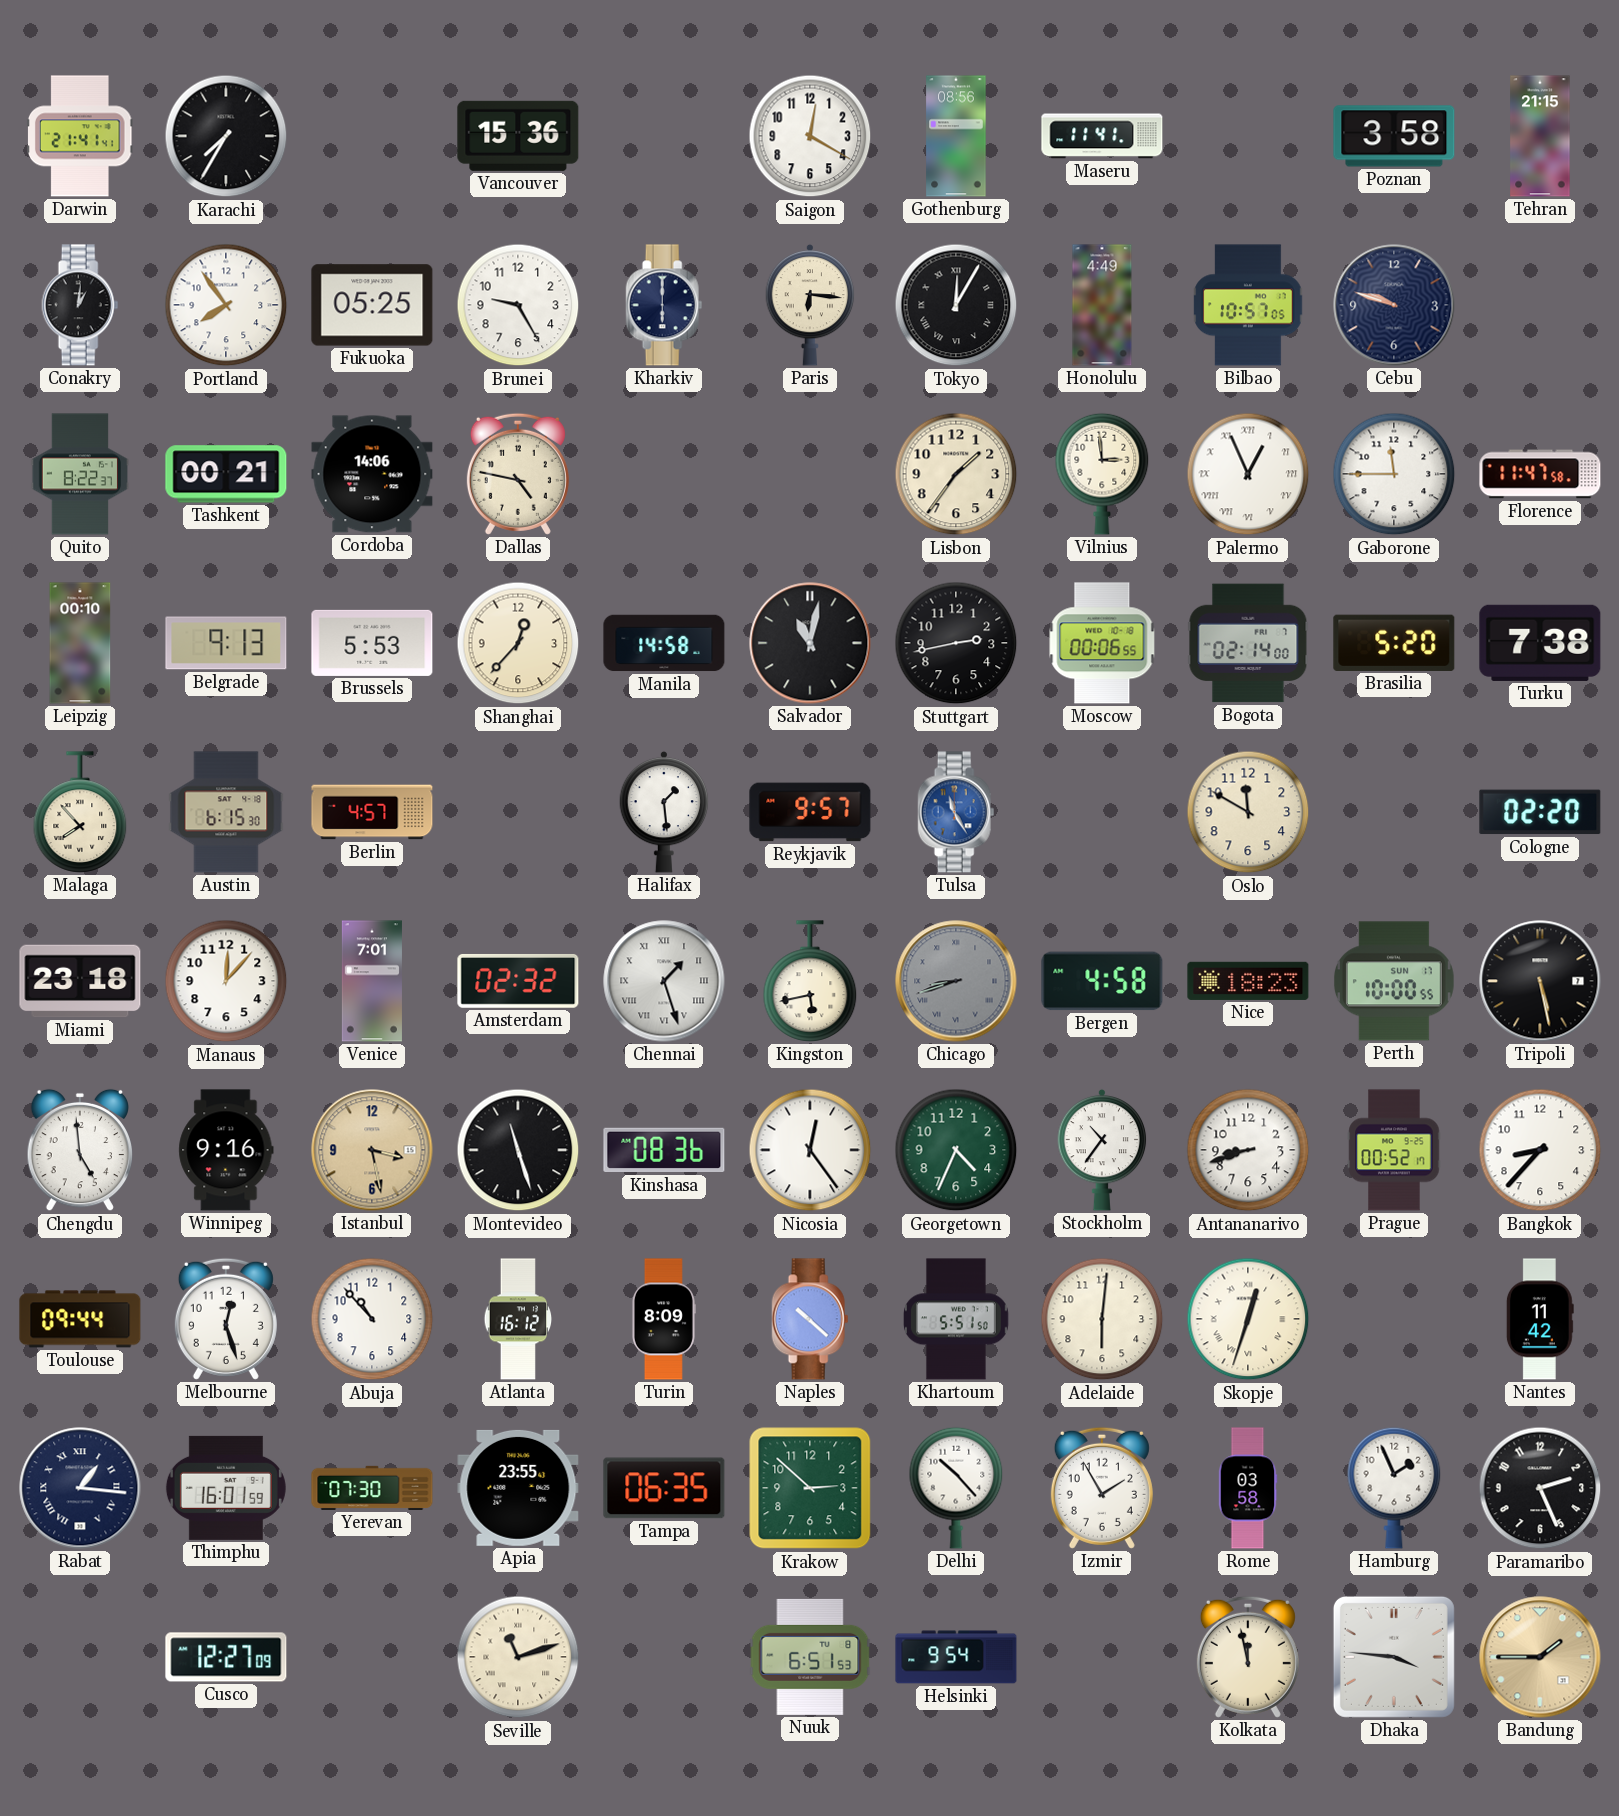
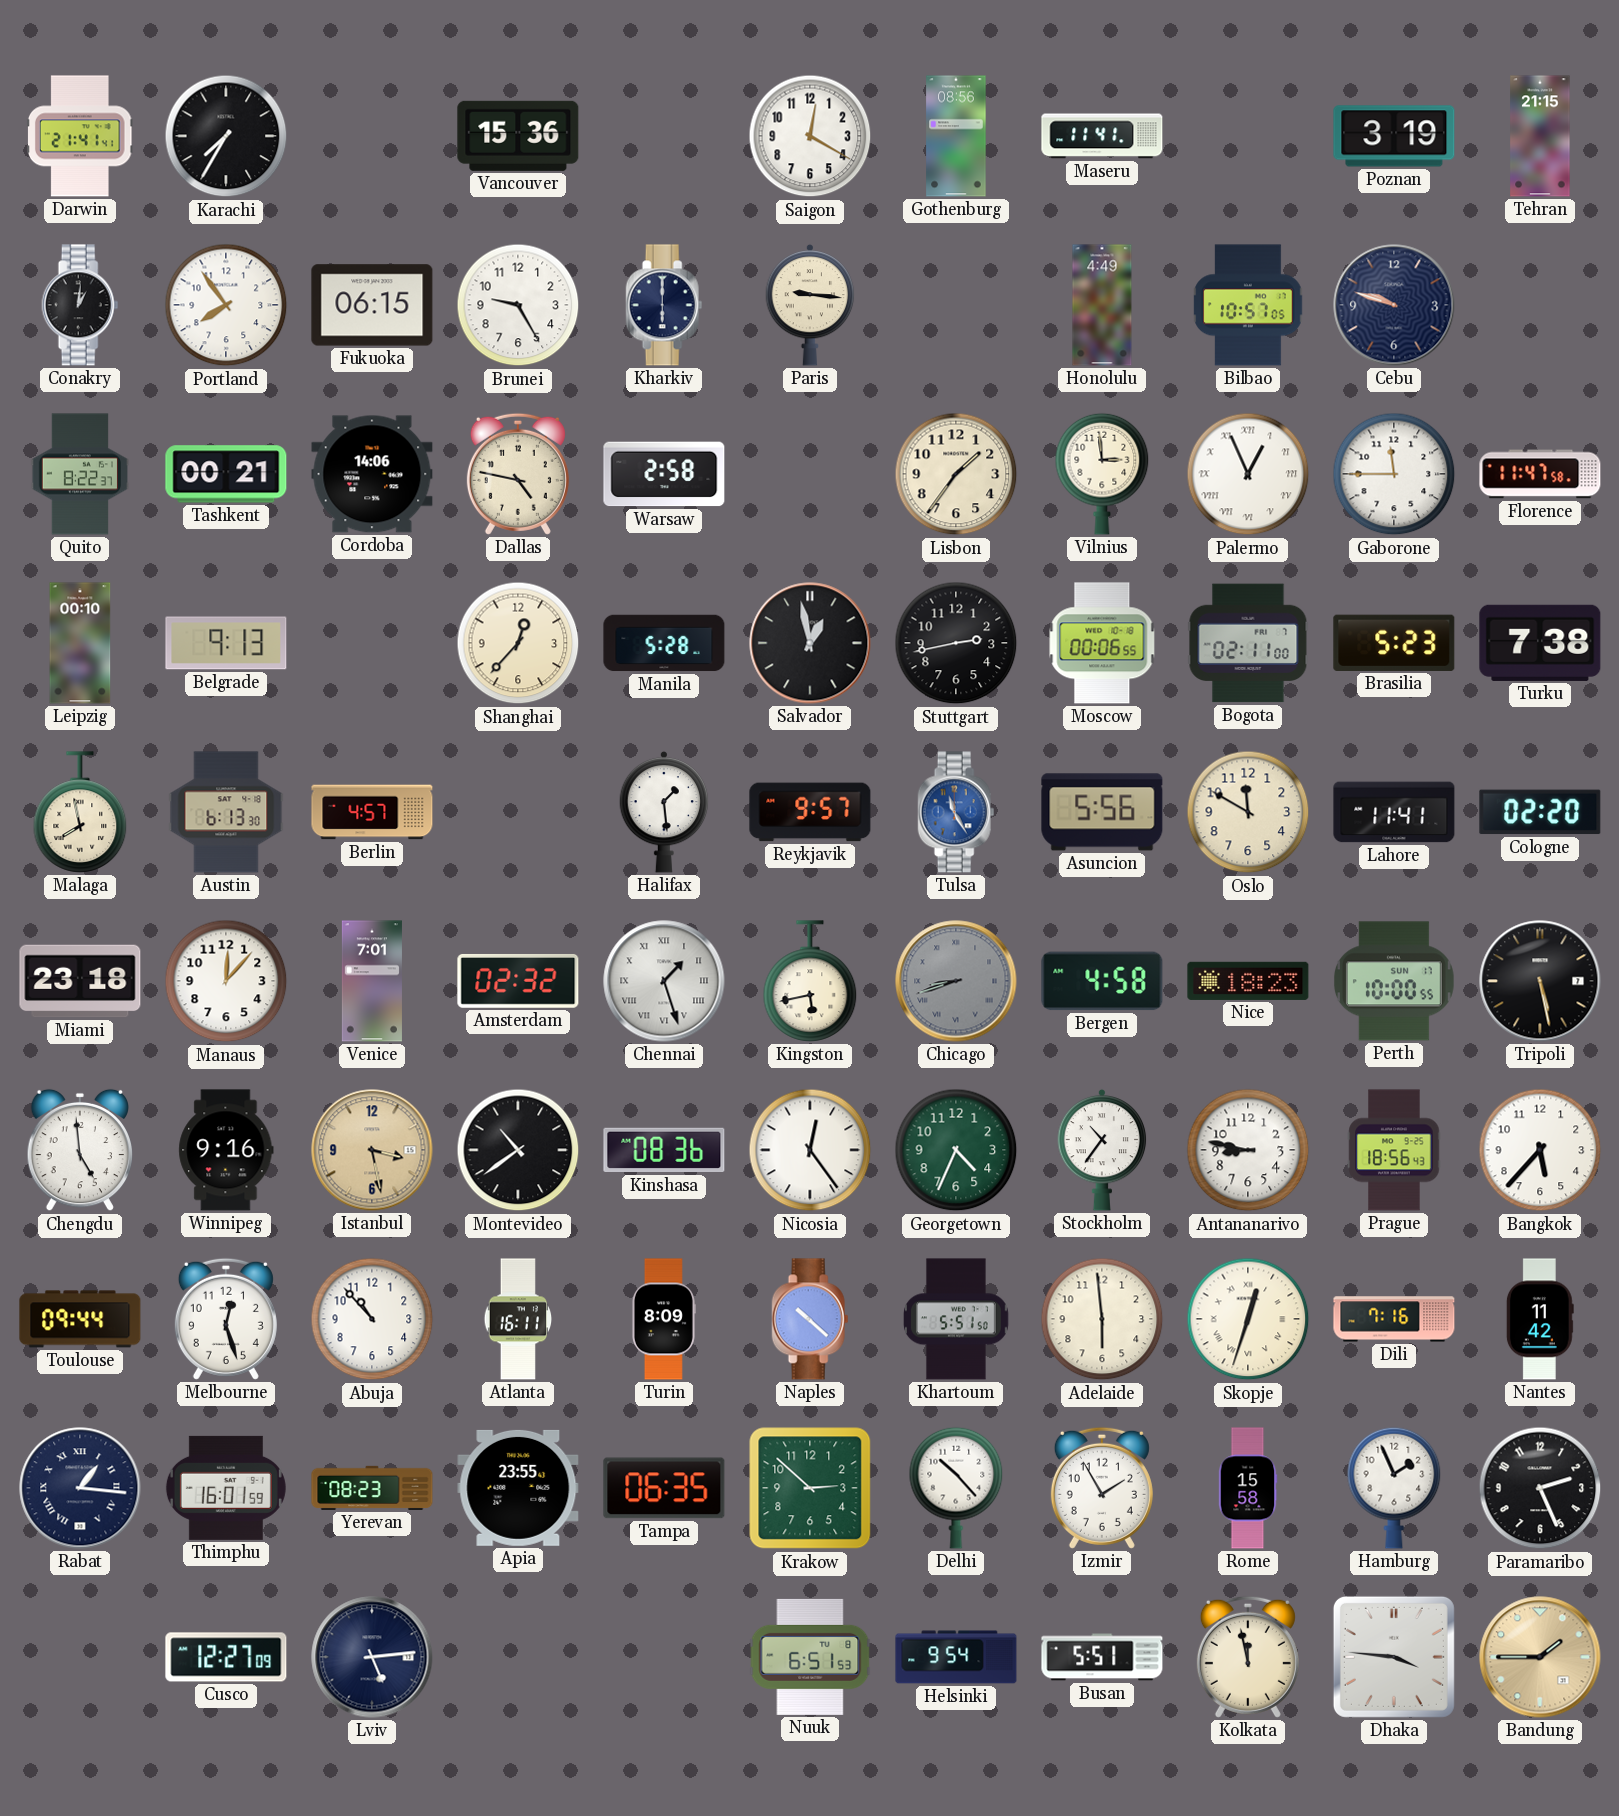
Poznan: 3:58 -> 3:19
Fukuoka: 05:25 -> 06:15
Paris: 6:16 -> 9:16
Tokyo: 12:05 -> none
Warsaw: none -> 2:58
Brussels: 5:53 -> none
Manila: 14:58 -> 5:28
Salvador: 11:02 -> 12:58
Bogota: 02:14 -> 02:11
Brasilia: 5:20 -> 5:23
Malaga: 7:53 -> 7:58
Austin: 6:15 -> 6:13
Asuncion: none -> 5:56
Lahore: none -> 11:41
Montevideo: 11:27 -> 10:39
Antananarivo: 8:42 -> 8:47
Prague: 00:52 -> 18:56
Bangkok: 8:37 -> 5:37
Atlanta: 16:12 -> 16:11
Adelaide: 6:01 -> 5:59
Dili: none -> 7:16
Yerevan: 07:30 -> 08:23
Rome: 03:58 -> 15:58
Lviv: none -> 5:14
Seville: 11:12 -> none
Busan: none -> 5:51
